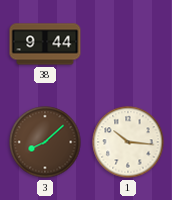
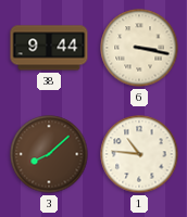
6: none -> 3:17
1: 10:16 -> 10:46
